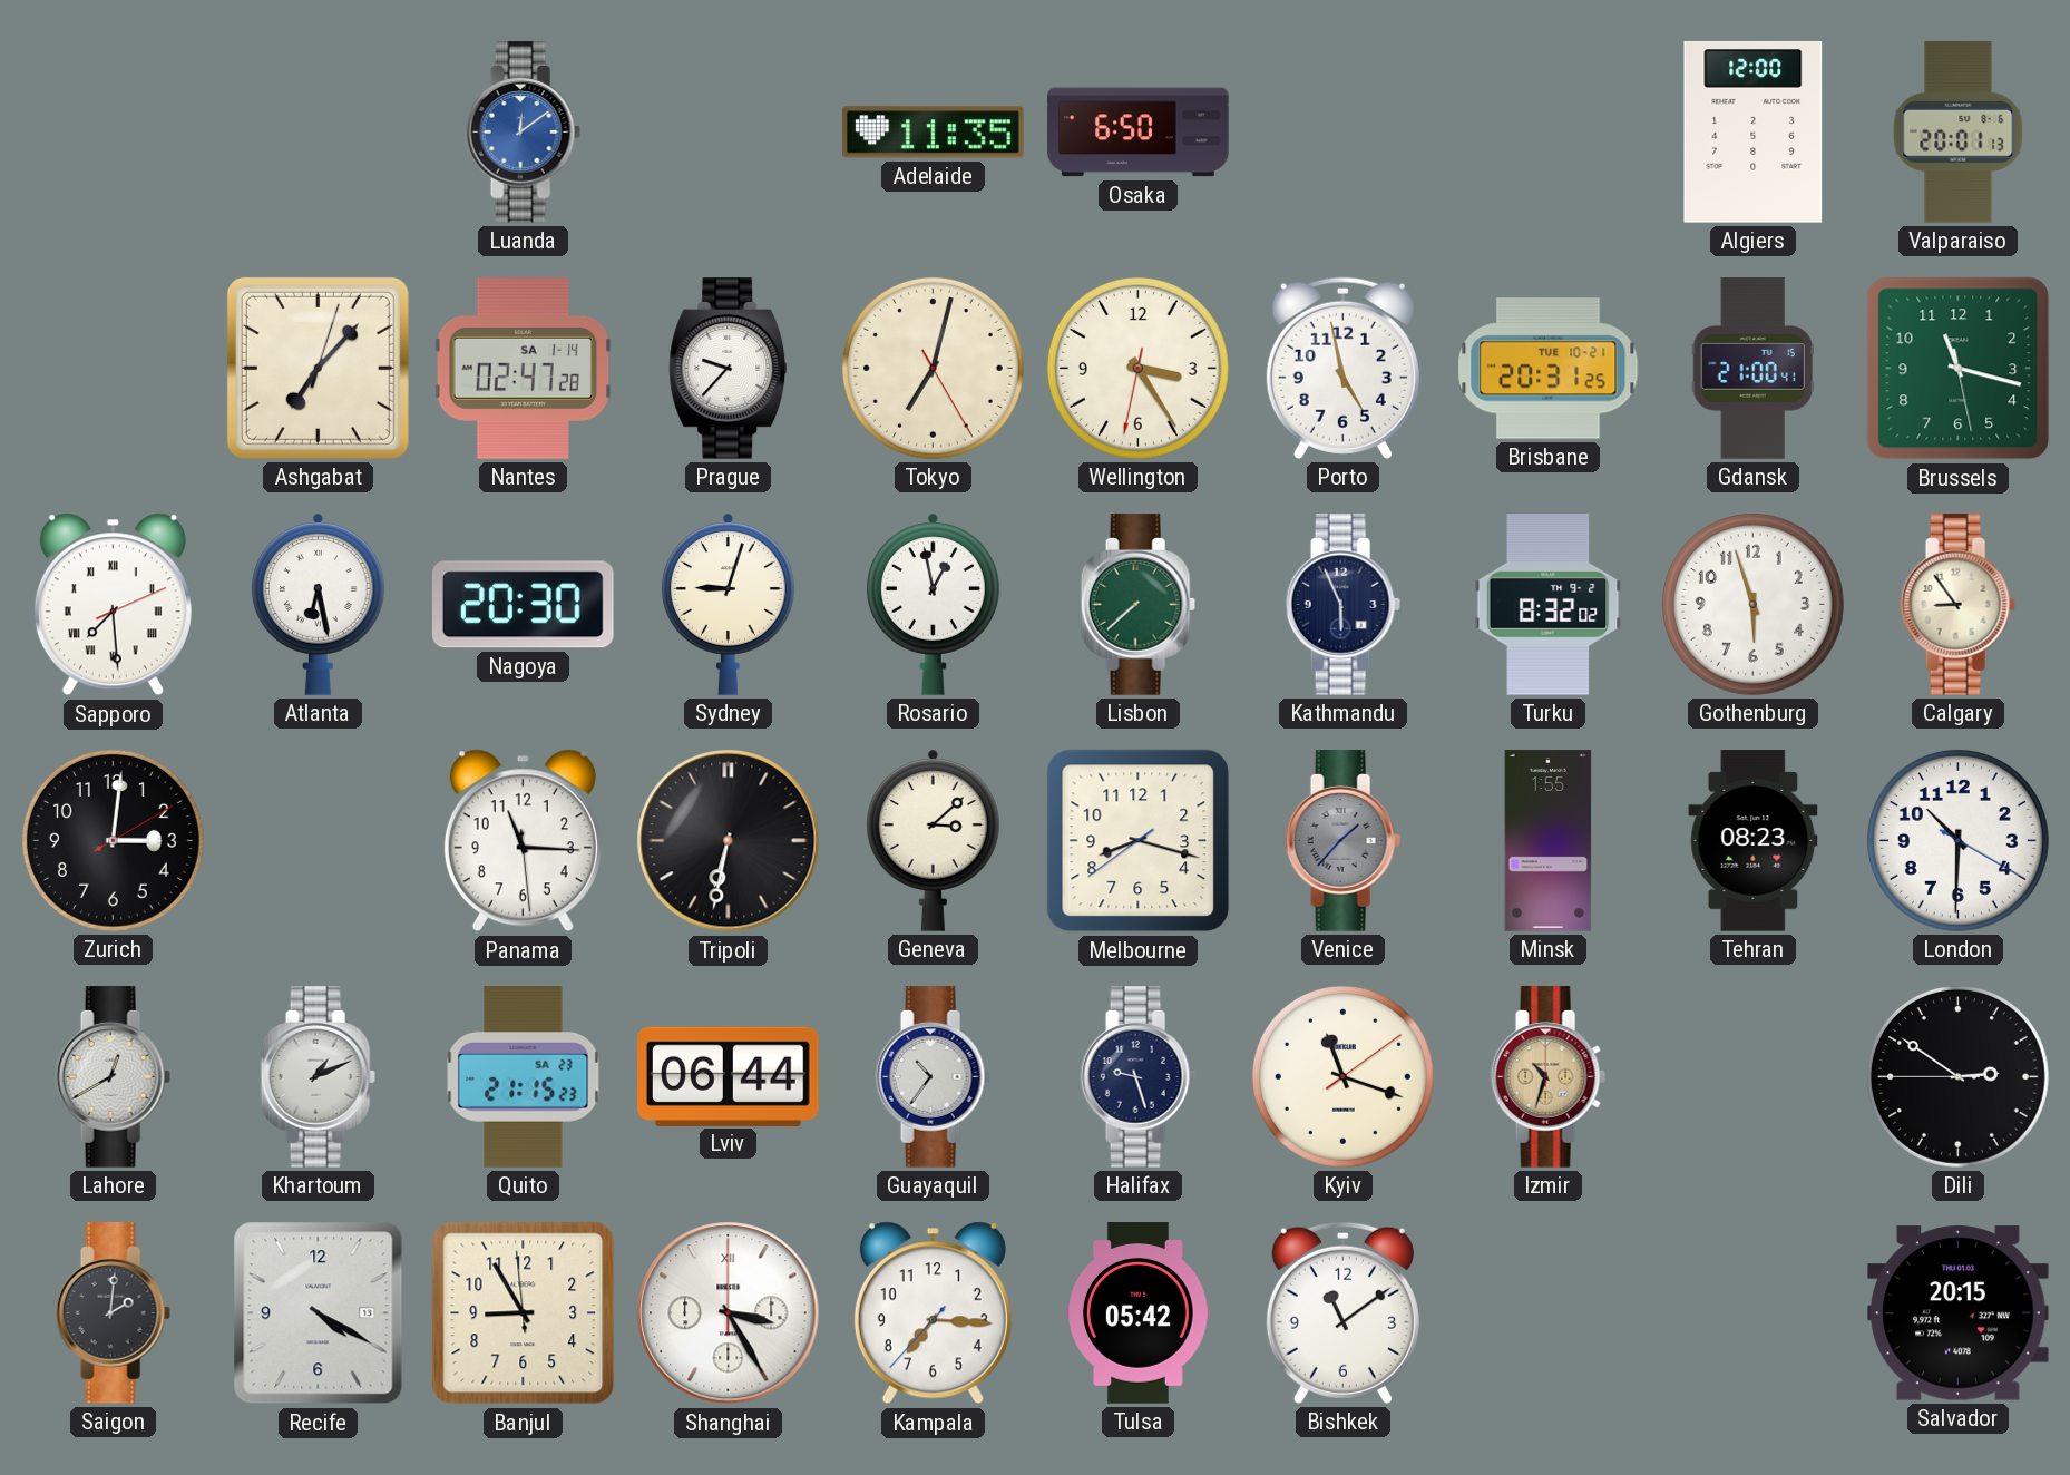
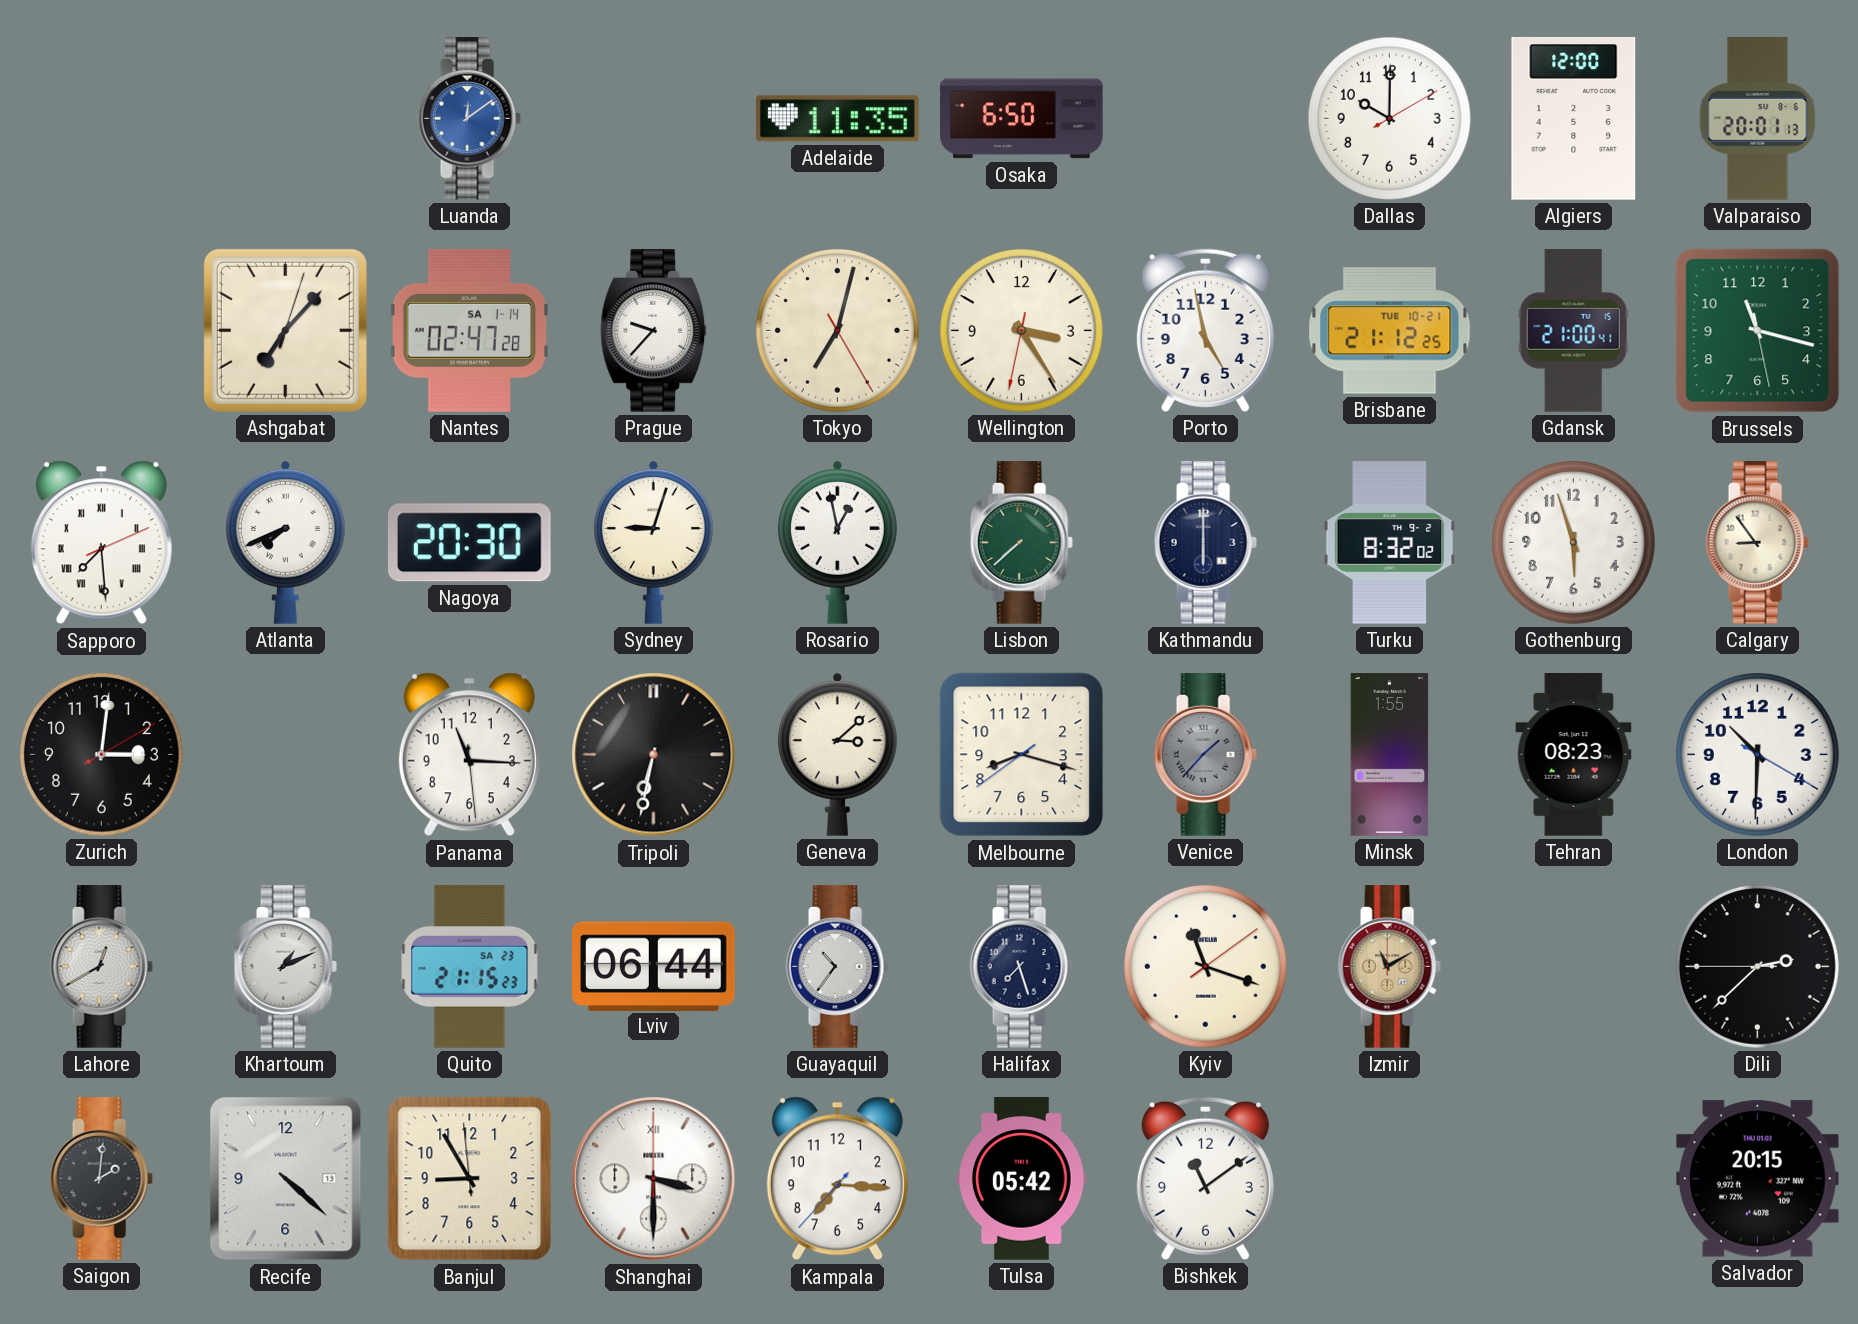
Dallas: none -> 10:00
Brisbane: 20:31 -> 21:12
Atlanta: 6:28 -> 7:41
Kathmandu: 5:56 -> 6:00
Halifax: 9:27 -> 7:27
Izmir: 10:33 -> 11:10
Dili: 2:50 -> 2:37
Recife: 4:20 -> 4:22
Shanghai: 3:25 -> 3:30
